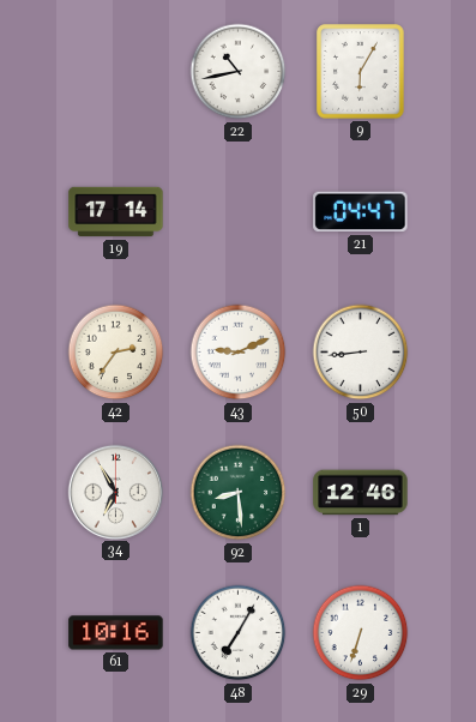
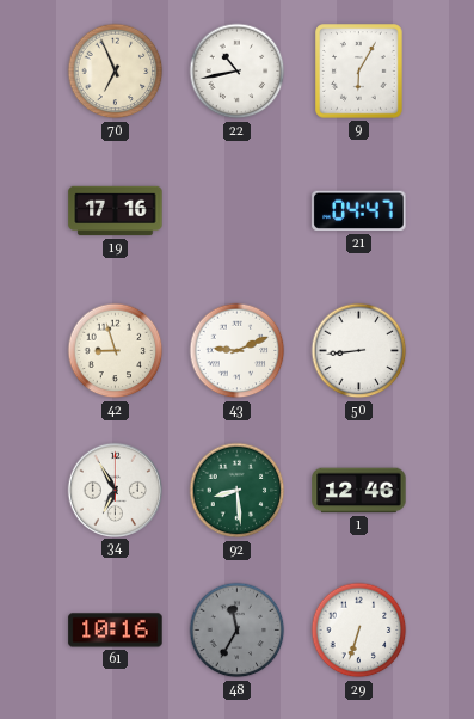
70: none -> 6:56
19: 17:14 -> 17:16
42: 2:36 -> 8:57
48: 7:05 -> 11:35
48 dial: white -> grey
